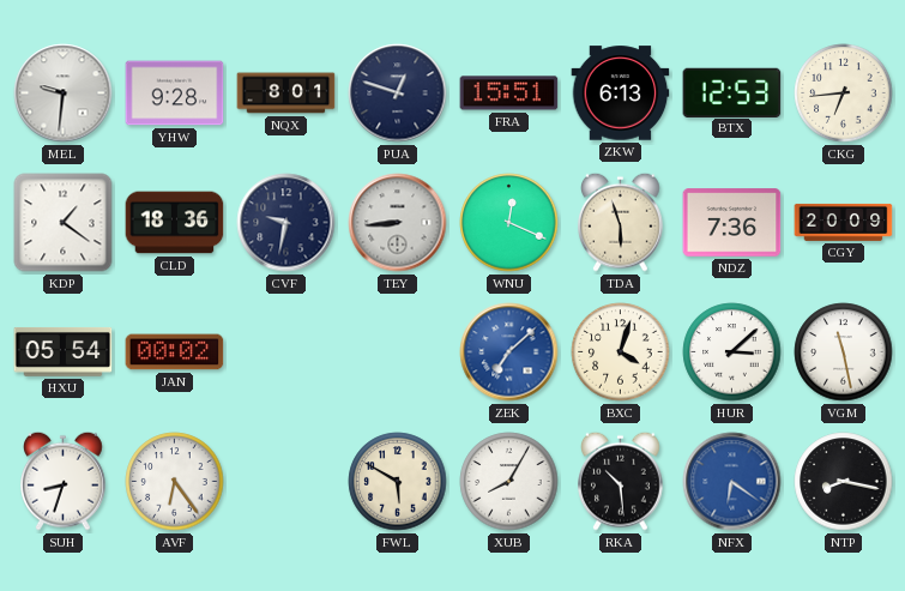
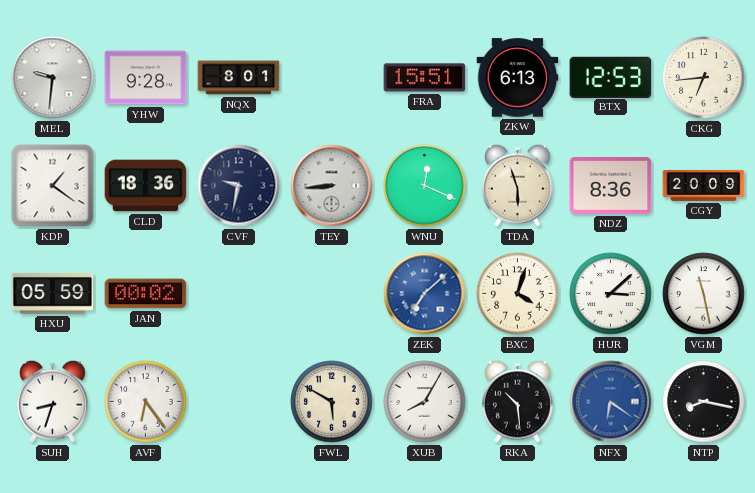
PUA: 12:48 -> none
NDZ: 7:36 -> 8:36
HXU: 05:54 -> 05:59
